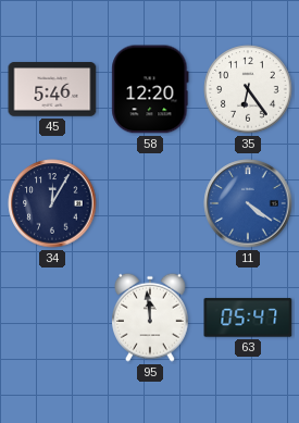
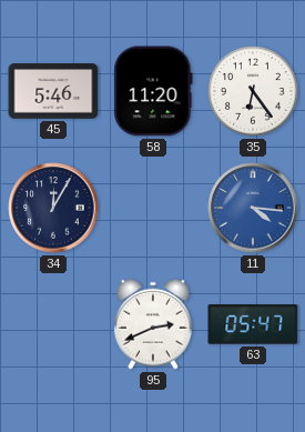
58: 12:20 -> 11:20
11: 4:21 -> 4:16
95: 11:59 -> 2:41
